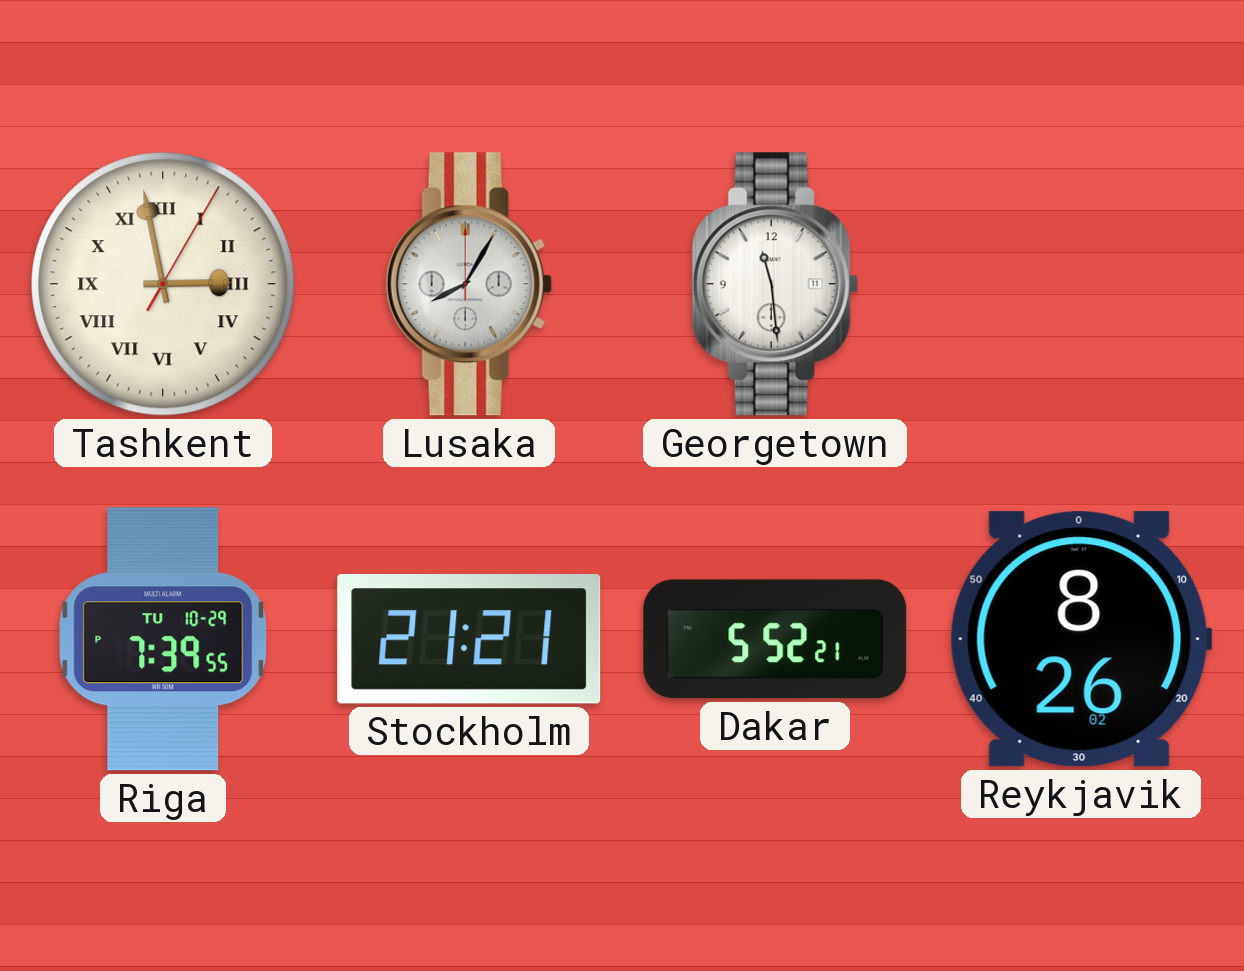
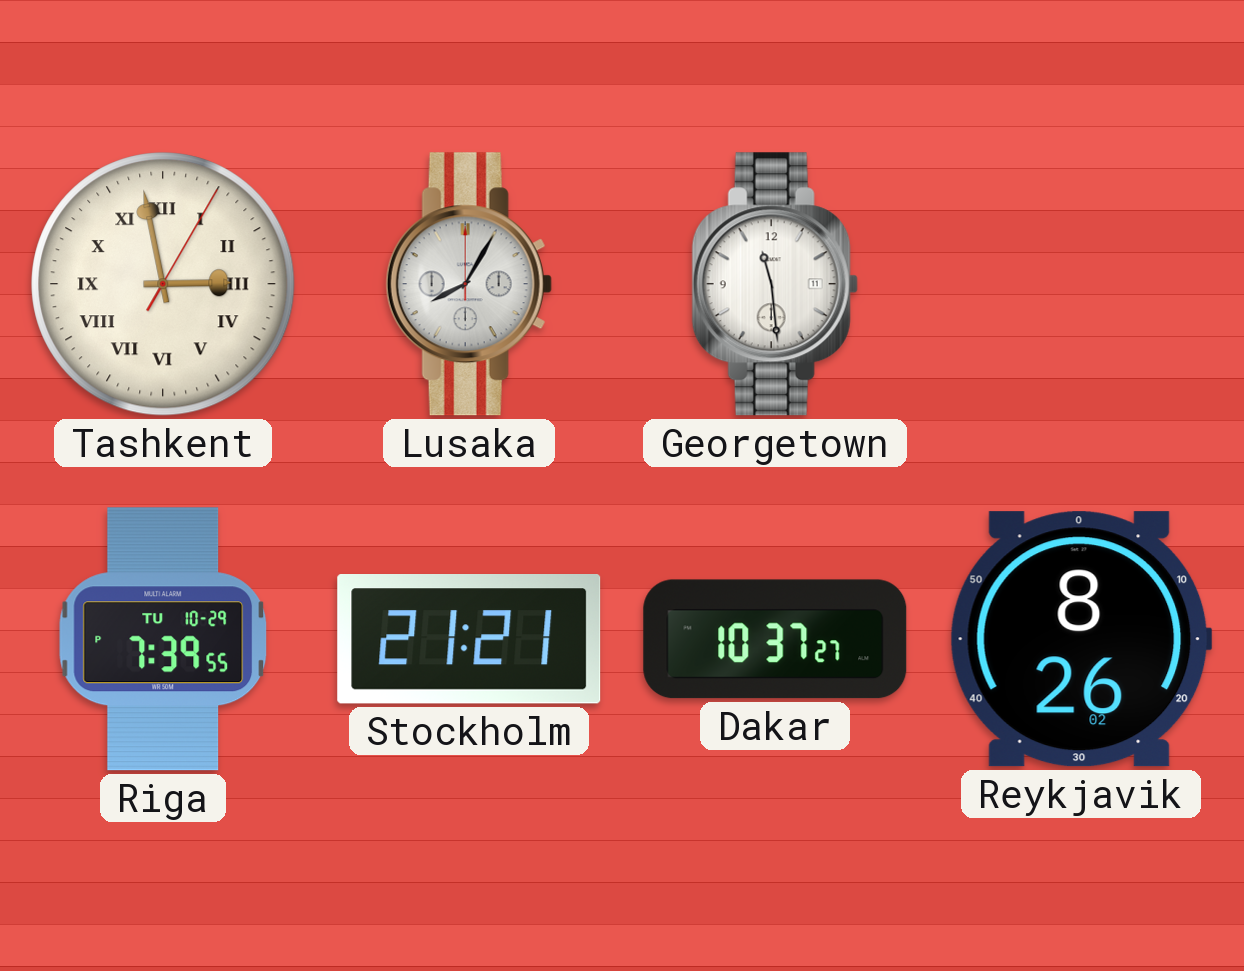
Dakar: 5:52 -> 10:37
